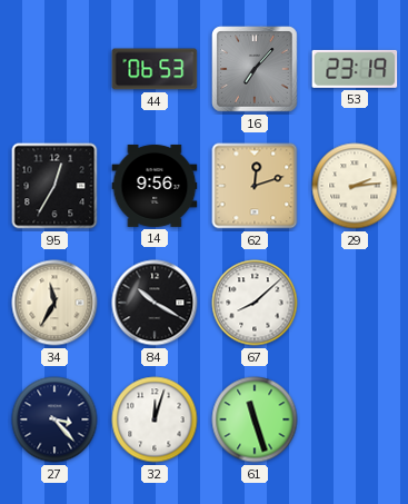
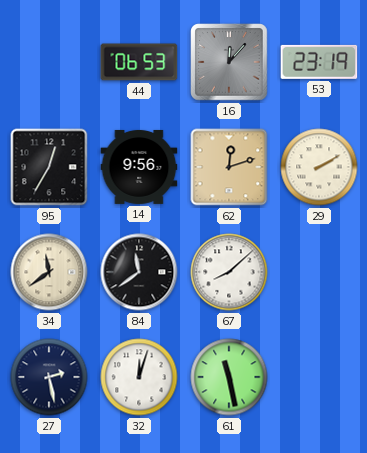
16: 7:07 -> 12:07
29: 2:14 -> 2:10
34: 11:35 -> 11:39
84: 10:20 -> 11:39
27: 3:23 -> 2:28
61: 11:27 -> 11:28
